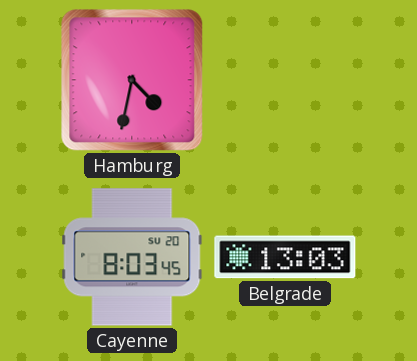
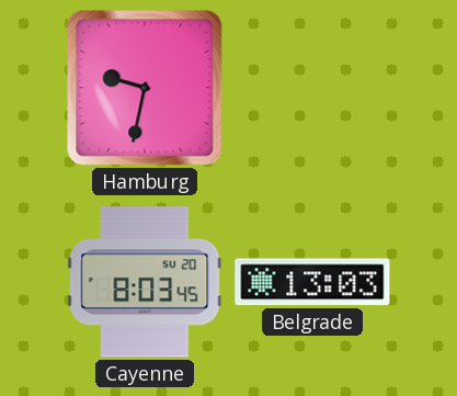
Hamburg: 4:32 -> 9:32
